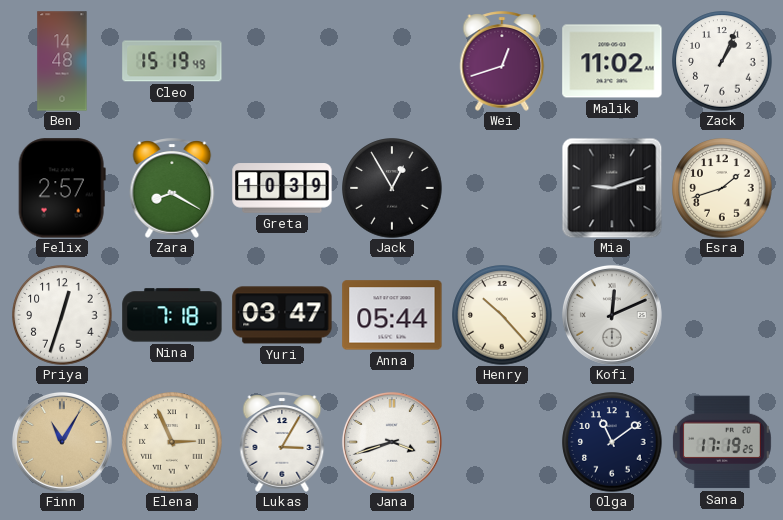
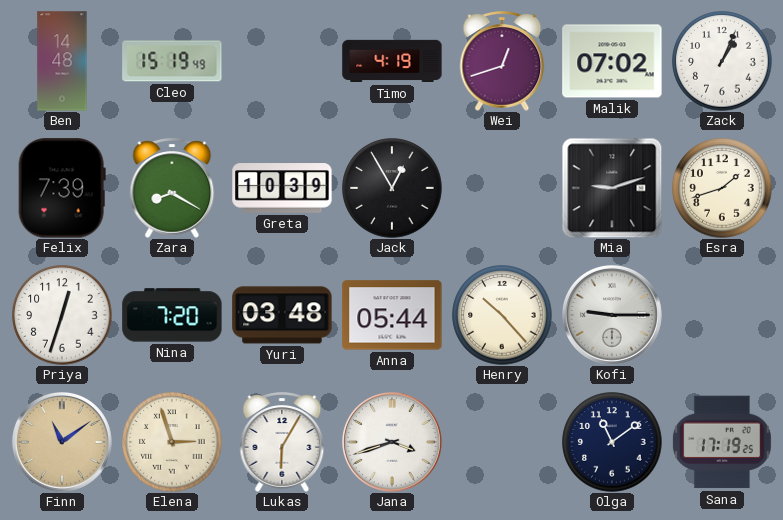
Timo: none -> 4:19
Malik: 11:02 -> 07:02
Felix: 2:57 -> 7:39
Nina: 7:18 -> 7:20
Yuri: 03:47 -> 03:48
Kofi: 12:11 -> 9:15
Finn: 11:05 -> 11:09
Elena: 2:56 -> 2:57
Lukas: 3:05 -> 6:05
